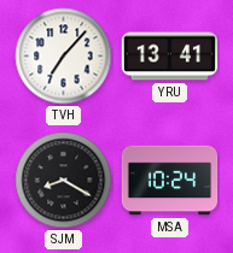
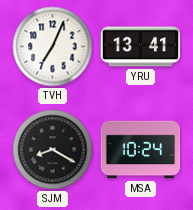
TVH: 7:07 -> 7:04
